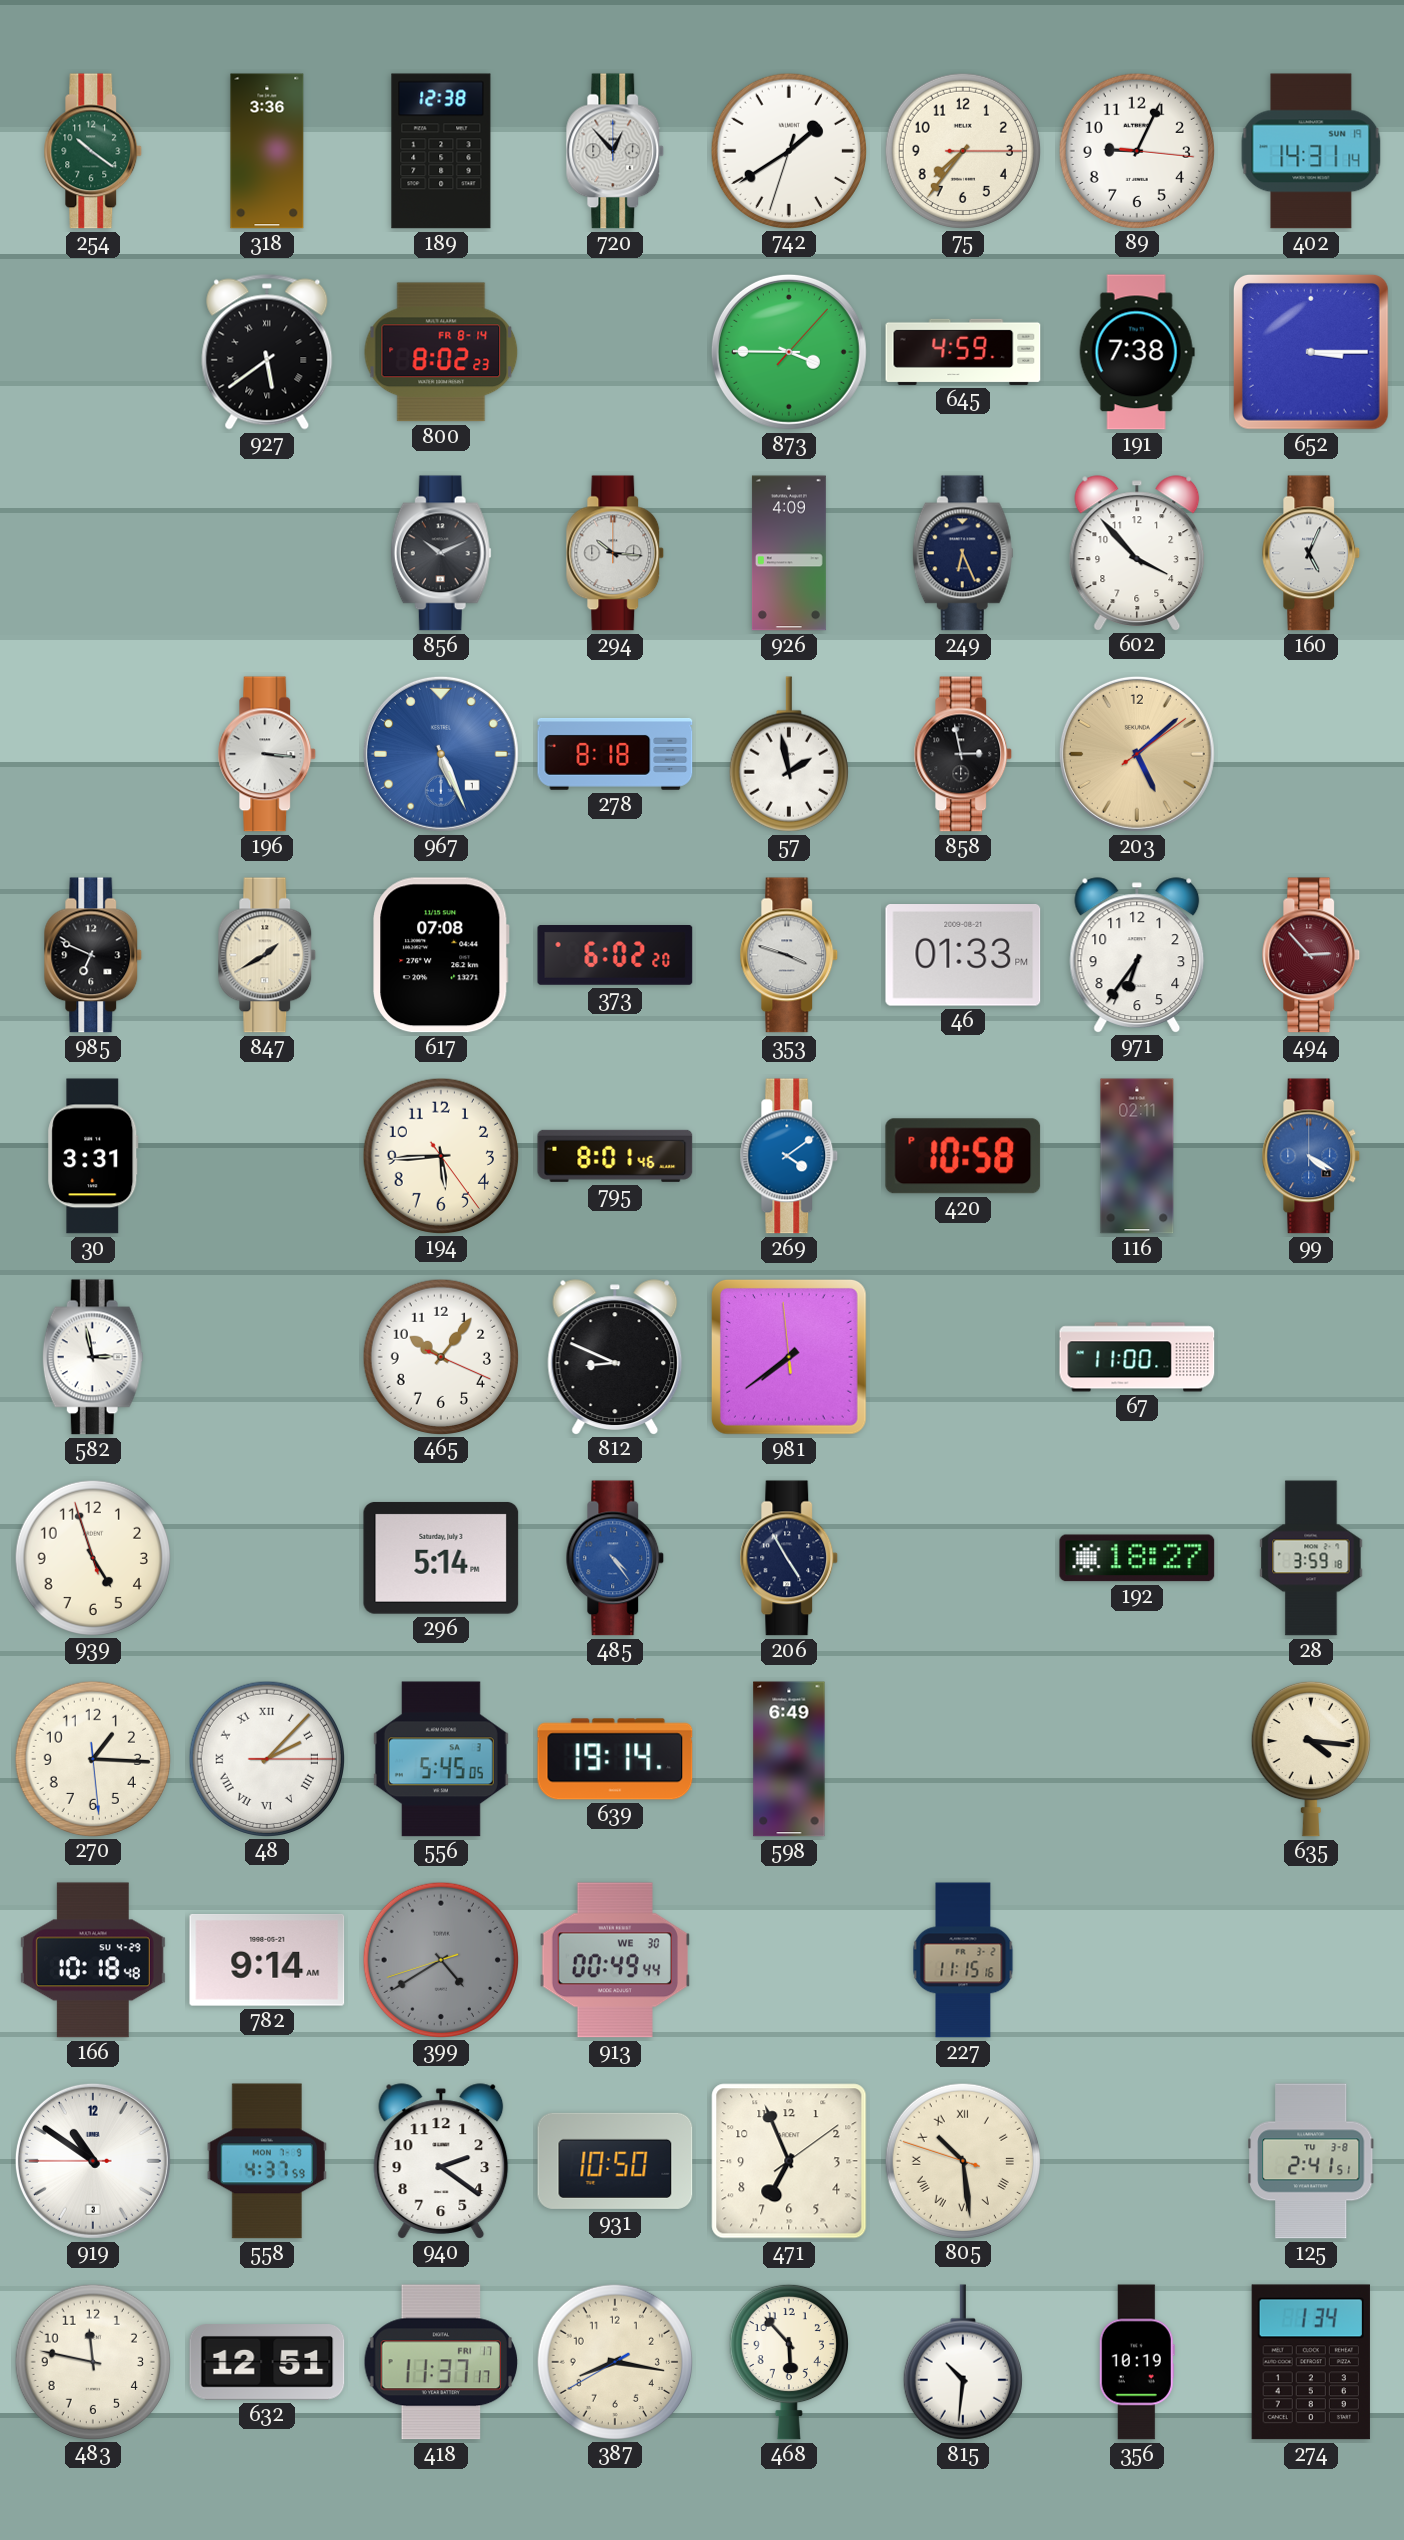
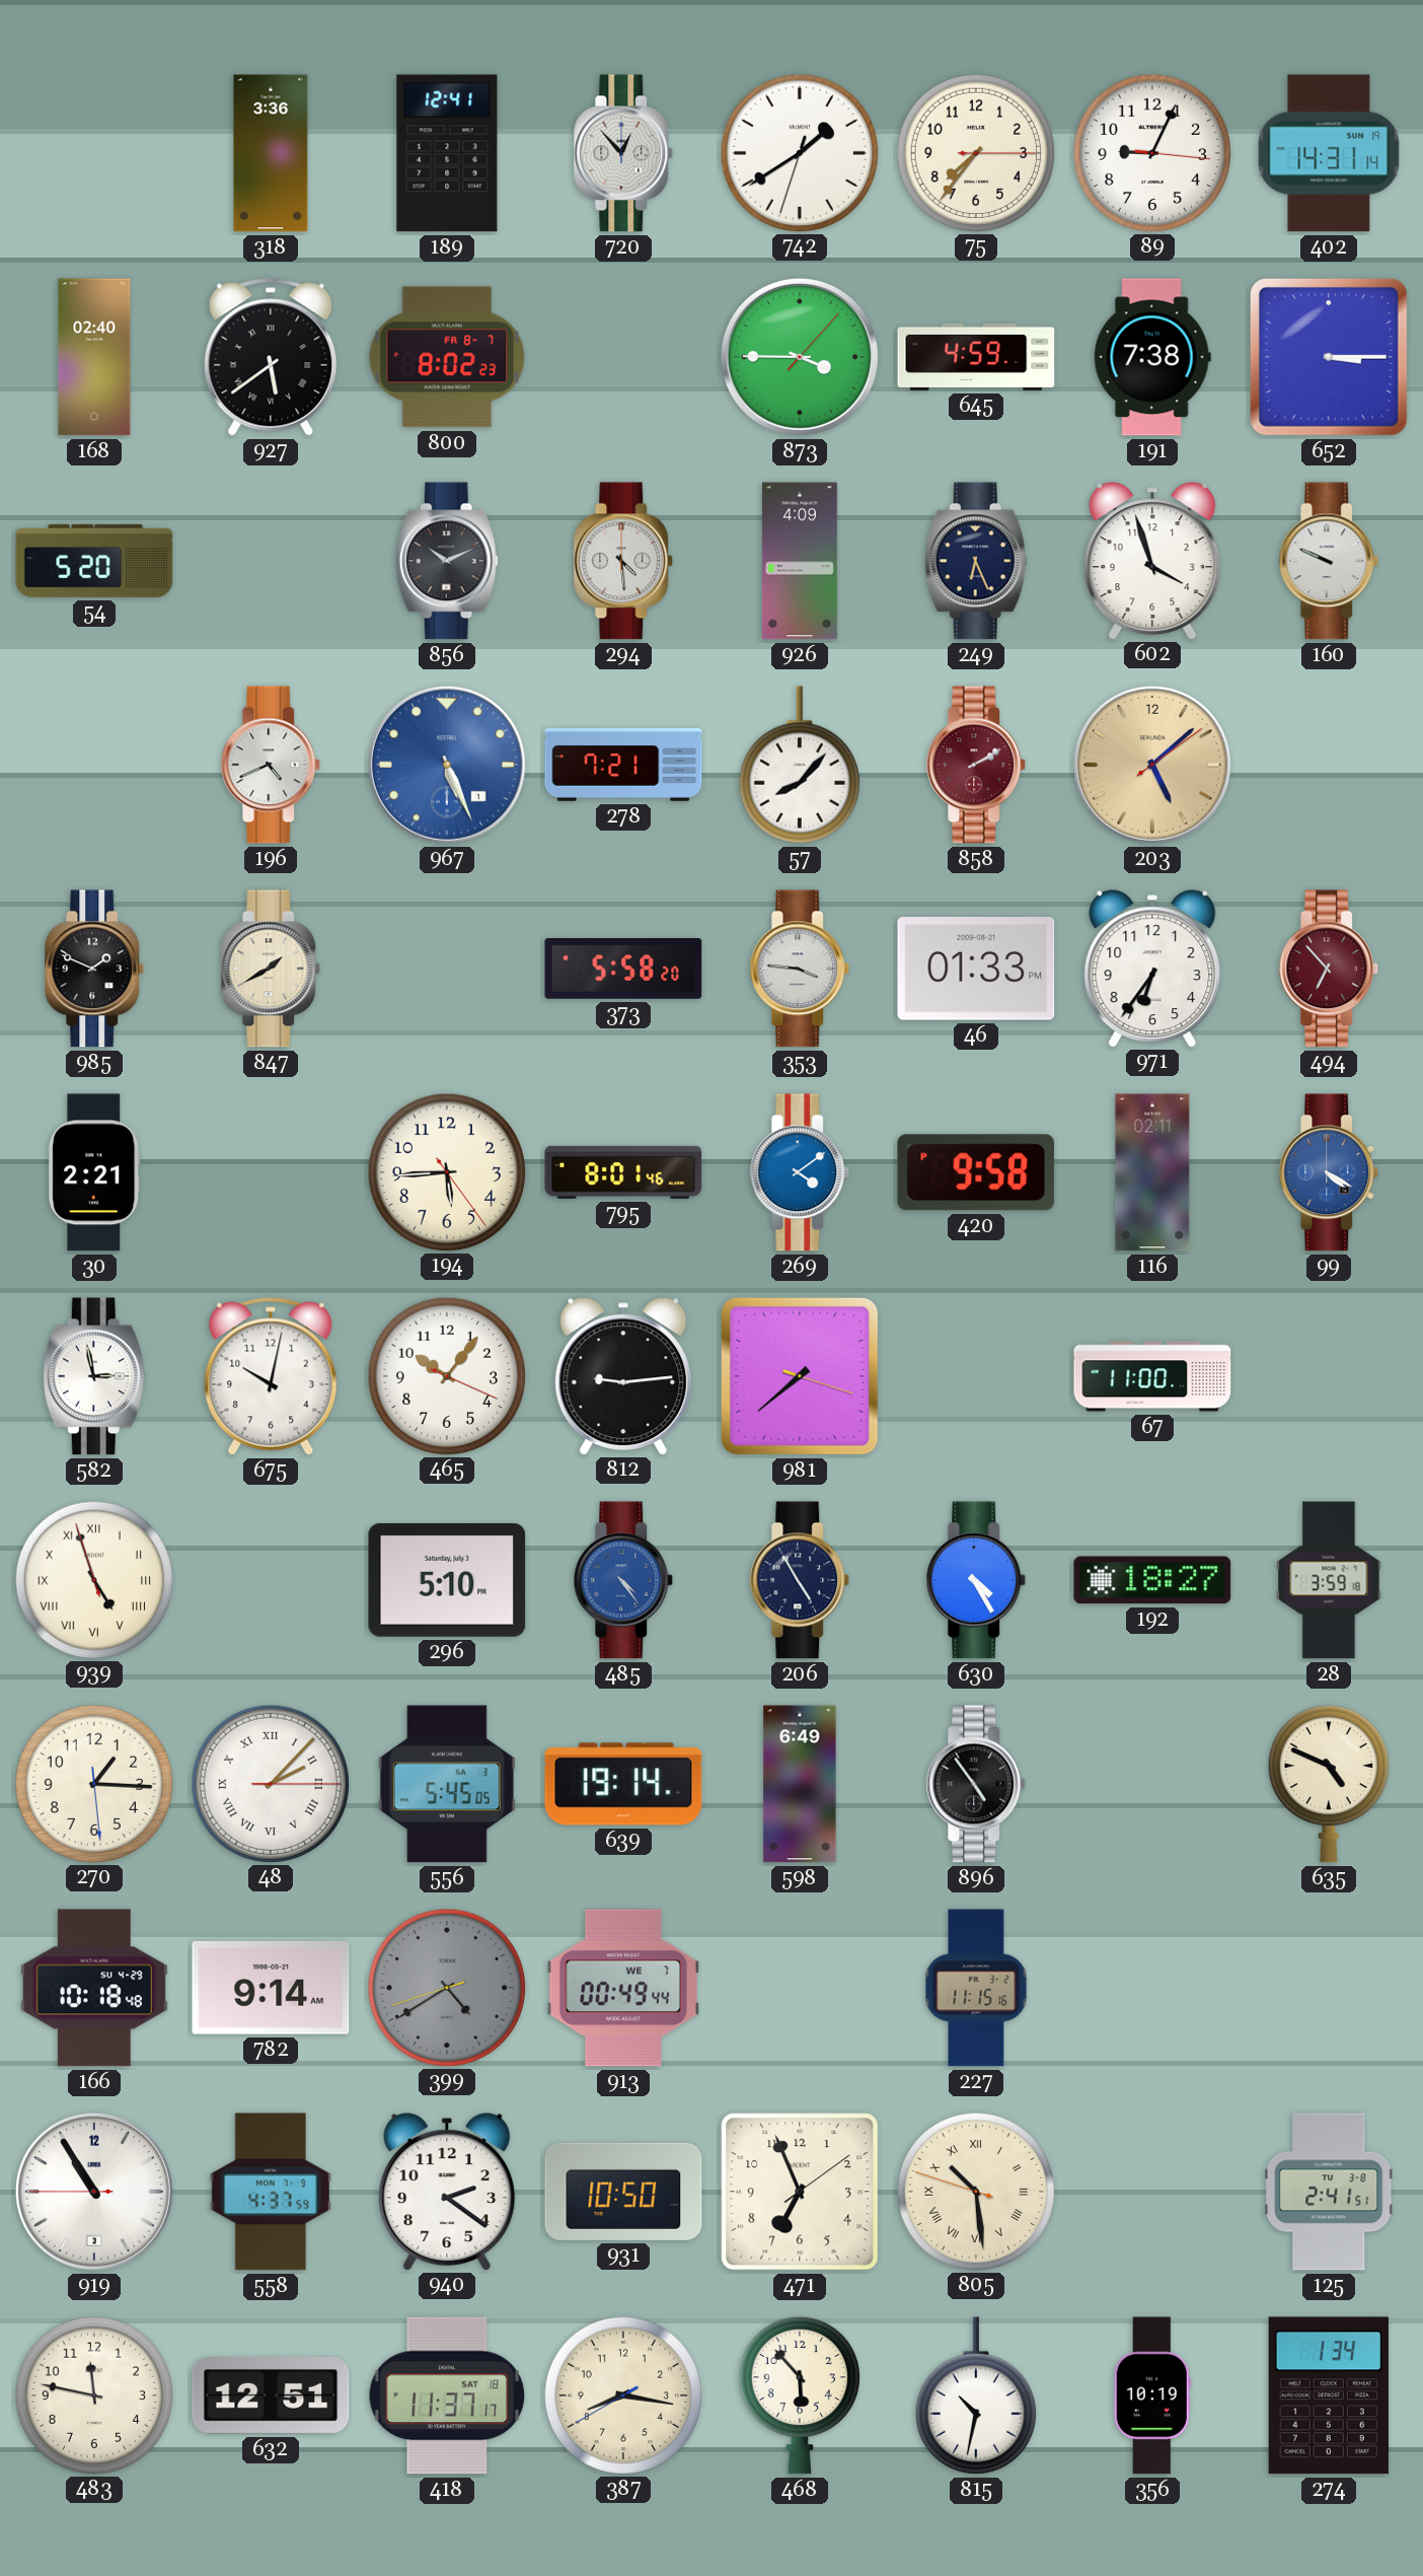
254: 10:21 -> none
189: 12:38 -> 12:41
168: none -> 02:40
800 date: FR 8-14 -> FR 8-7
54: none -> 5:20
294: 10:16 -> 4:29
602: 3:53 -> 3:57
160: 5:04 -> 9:49
196: 3:16 -> 4:41
278: 8:18 -> 7:21
57: 1:58 -> 8:07
858: 2:58 -> 2:10
858 dial: black -> burgundy
985: 6:49 -> 1:49
617: 07:08 -> none
373: 6:02 -> 5:58
353: 3:48 -> 3:46
494: 2:53 -> 6:53
30: 3:31 -> 2:21
420: 10:58 -> 9:58
675: none -> 10:02
812: 8:49 -> 9:14
981: 7:38:59 -> 7:38:18
939 numerals: Arabic -> Roman
296: 5:14 -> 5:10
630: none -> 4:25
896: none -> 4:54
635: 4:16 -> 4:49
913 date: WE 30 -> WE 7
919: 10:50 -> 10:54
418 date: FRI 17 -> SAT 18
815: 10:31 -> 10:32
